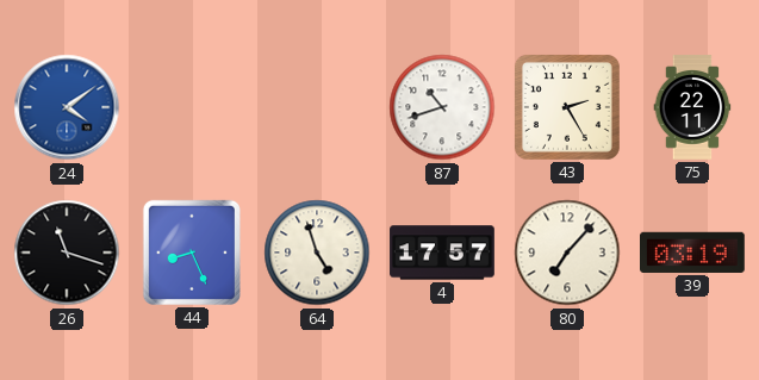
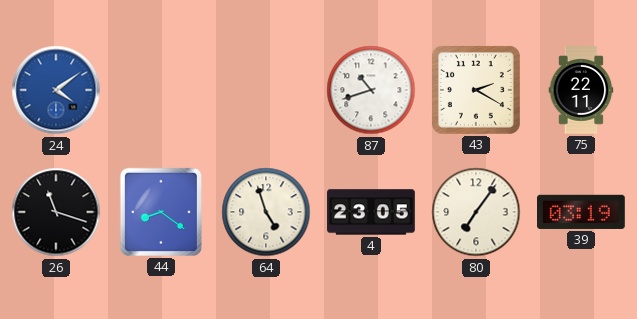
43: 2:25 -> 2:20
44: 8:26 -> 8:21
4: 17:57 -> 23:05
80: 7:07 -> 7:06
